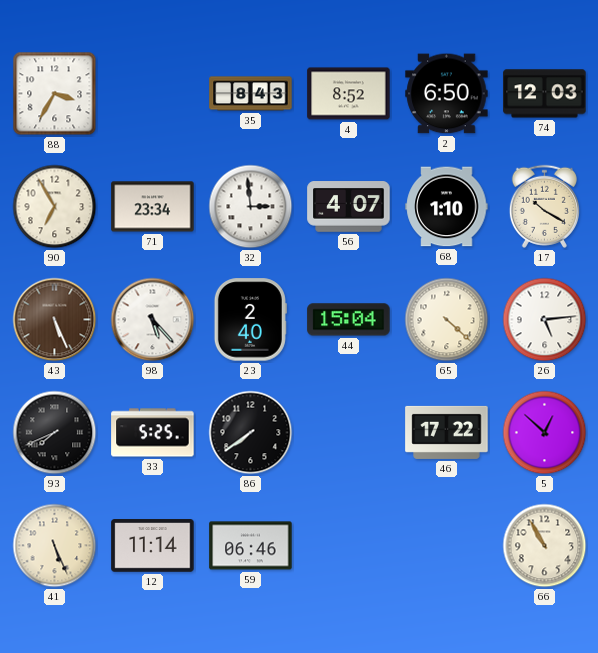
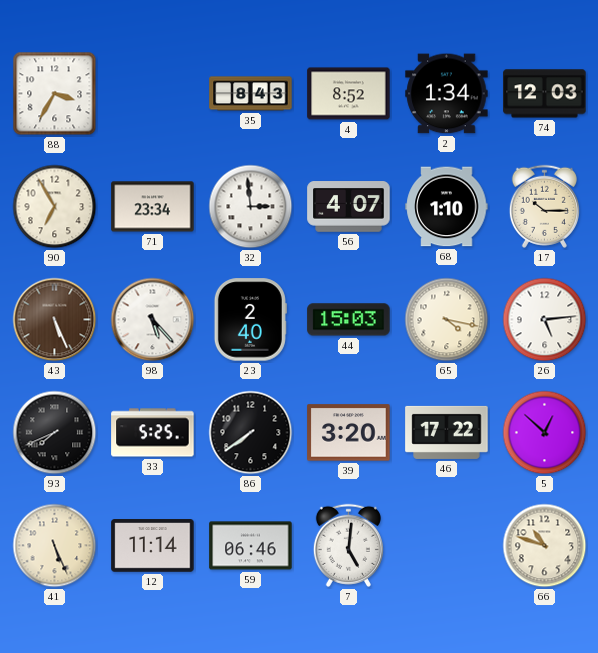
2: 6:50 -> 1:34
17: 10:20 -> 10:15
44: 15:04 -> 15:03
65: 4:22 -> 4:17
39: none -> 3:20
7: none -> 5:01
66: 10:55 -> 10:48
